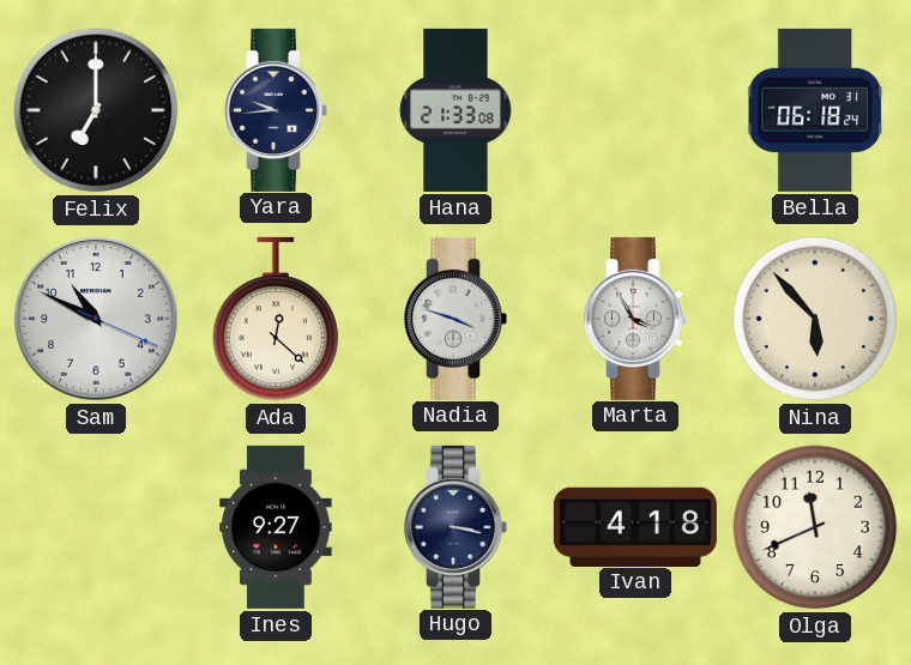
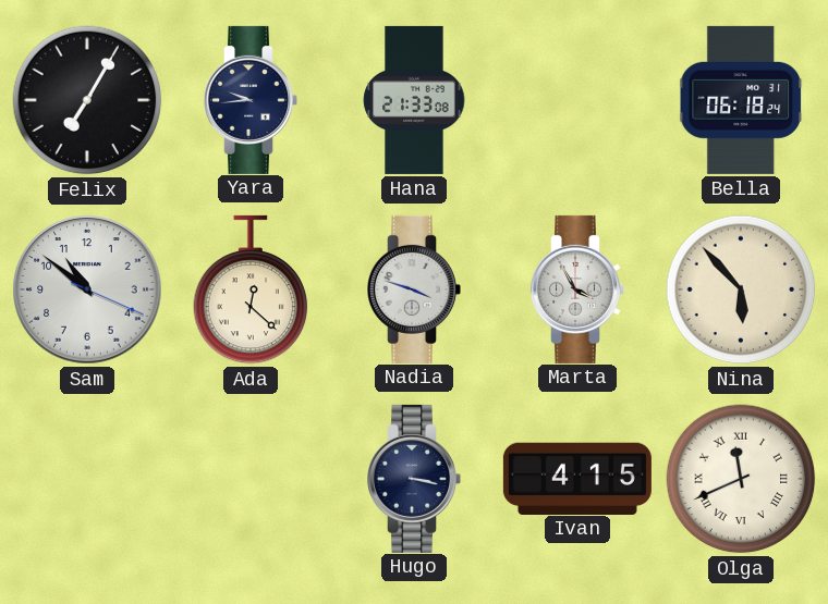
Felix: 7:00 -> 7:05
Sam: 10:49 -> 10:51
Ines: 9:27 -> none
Ivan: 4:18 -> 4:15
Olga numerals: Arabic -> Roman
